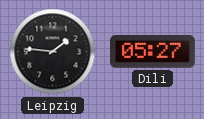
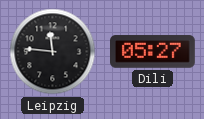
Leipzig: 1:46 -> 11:46
